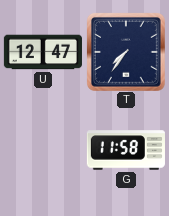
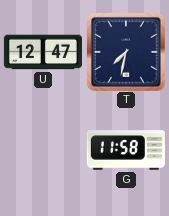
T: 7:36 -> 7:32
